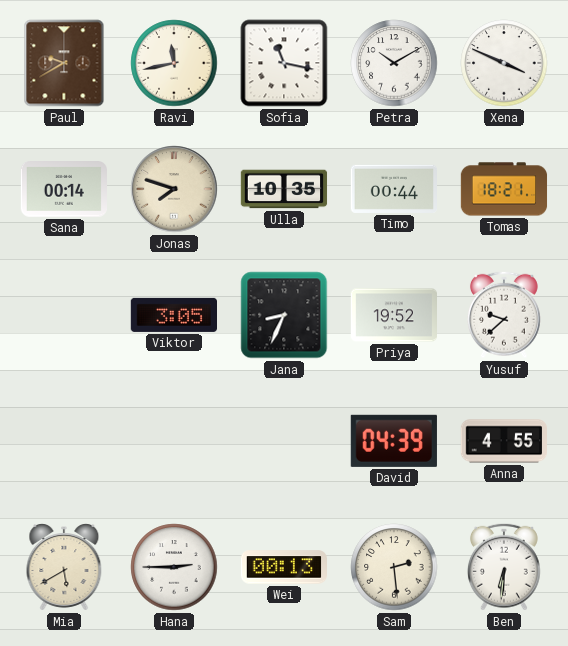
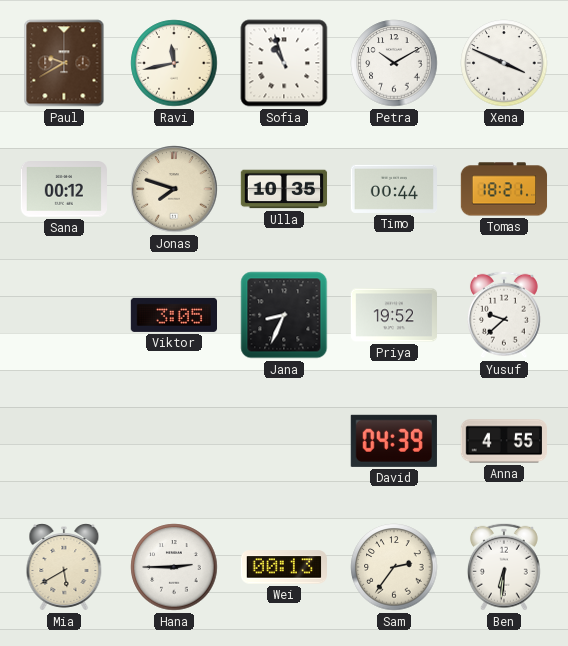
Sofia: 11:17 -> 10:57
Sana: 00:14 -> 00:12
Sam: 2:29 -> 2:36
